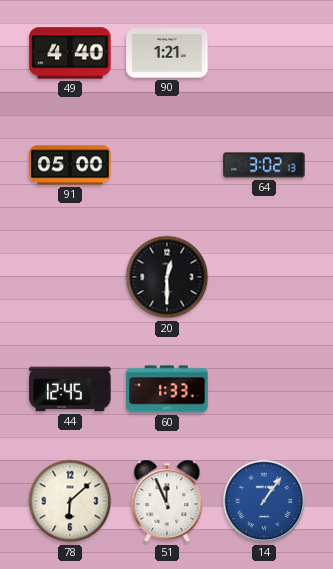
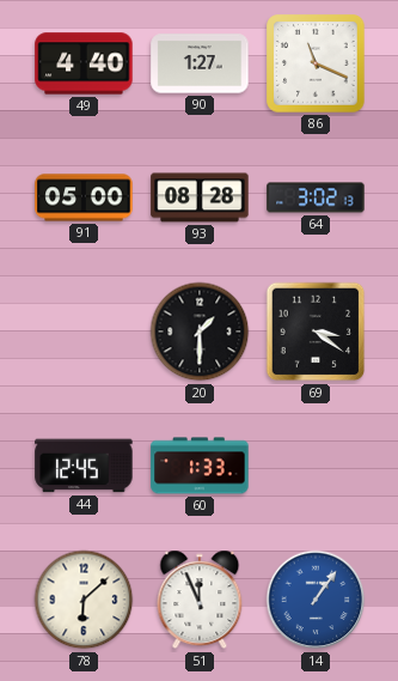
90: 1:21 -> 1:27
86: none -> 11:19
93: none -> 08:28
20: 12:30 -> 1:30
69: none -> 3:21
